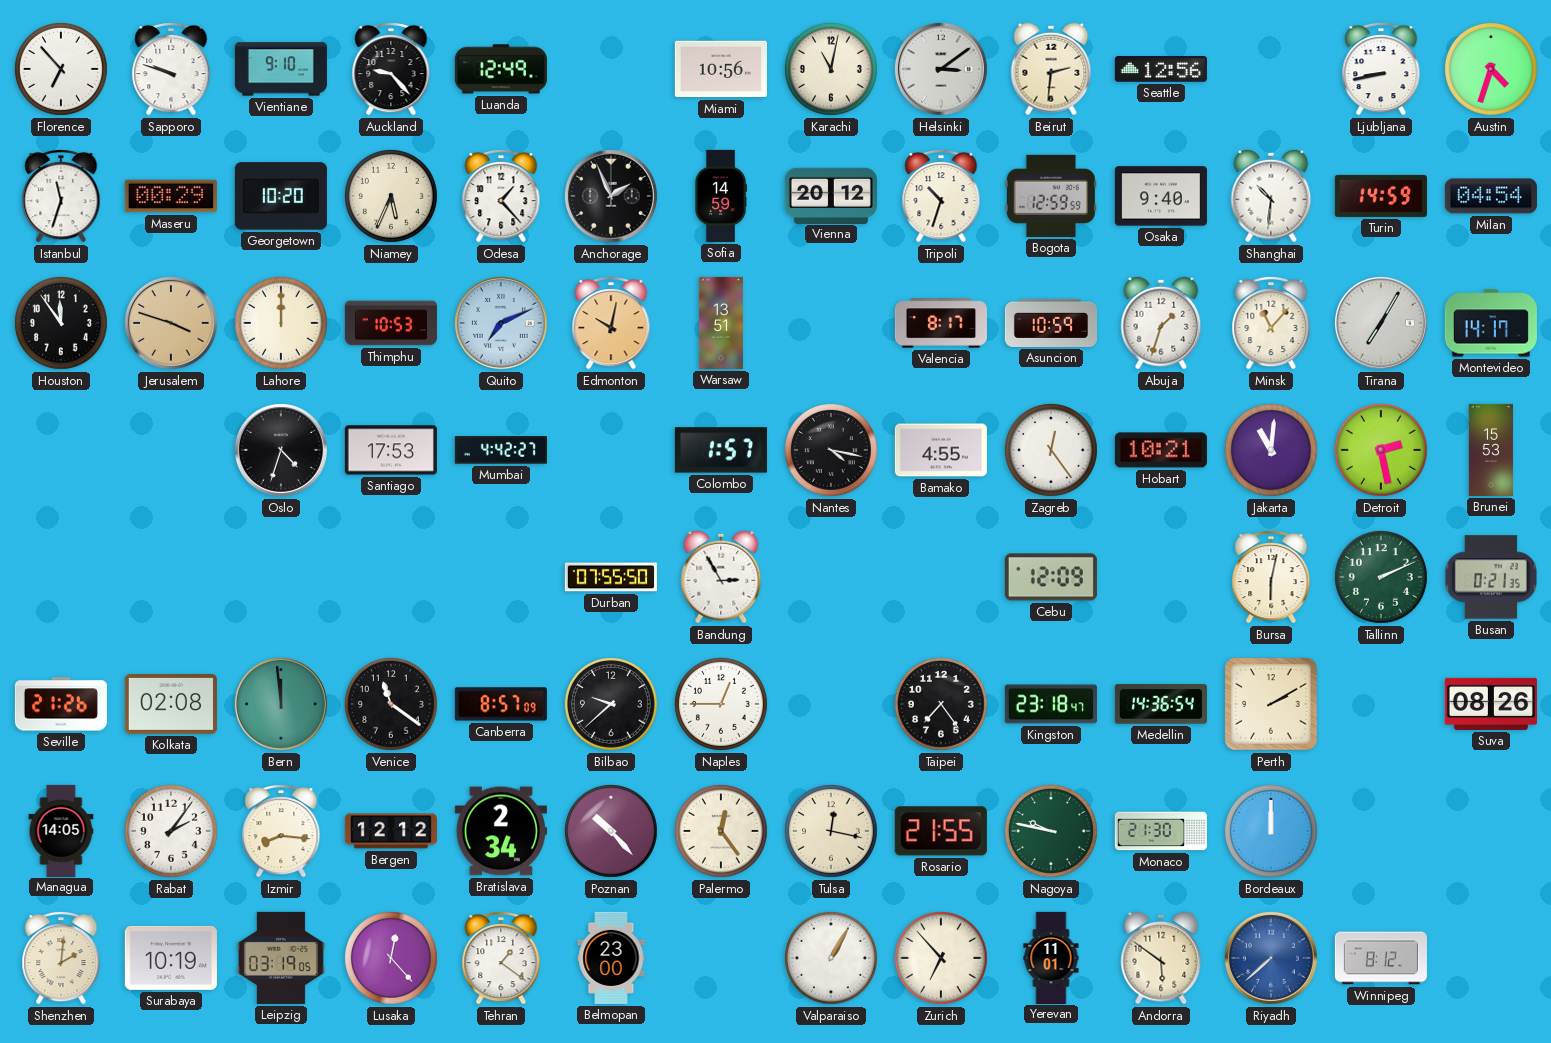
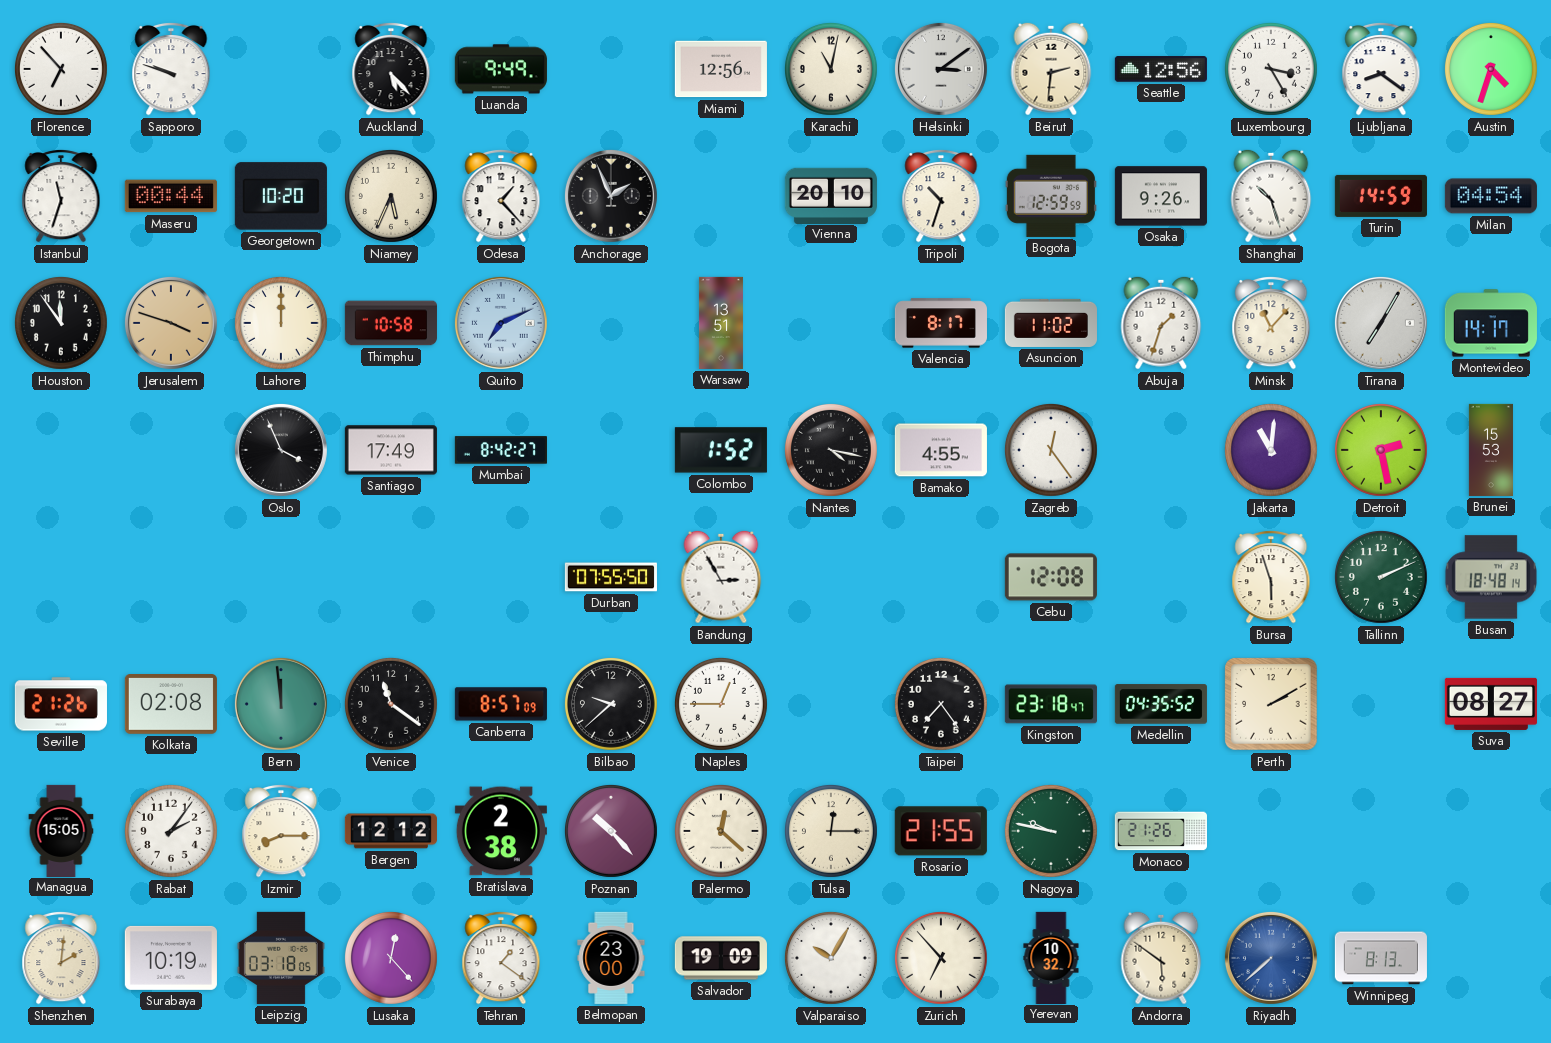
Vientiane: 9:10 -> none
Auckland: 9:23 -> 5:23
Luanda: 12:49 -> 9:49
Miami: 10:56 -> 12:56
Luxembourg: none -> 3:25
Ljubljana: 8:43 -> 8:21
Maseru: 00:29 -> 00:44
Sofia: 14:59 -> none
Vienna: 20:12 -> 20:10
Osaka: 9:40 -> 9:26
Shanghai: 10:31 -> 10:27
Thimphu: 10:53 -> 10:58
Edmonton: 10:02 -> none
Asuncion: 10:59 -> 11:02
Oslo: 4:33 -> 3:56
Santiago: 17:53 -> 17:49
Mumbai: 4:42 -> 8:42
Colombo: 1:57 -> 1:52
Hobart: 10:21 -> none
Cebu: 12:09 -> 12:08
Bursa: 6:02 -> 5:57
Busan: 0:21 -> 18:48
Medellin: 14:36 -> 04:35
Suva: 08:26 -> 08:27
Managua: 14:05 -> 15:05
Izmir: 8:16 -> 8:15
Bratislava: 2:34 -> 2:38
Palermo: 12:24 -> 12:22
Tulsa: 12:17 -> 12:15
Monaco: 21:30 -> 21:26
Bordeaux: 12:00 -> none
Leipzig: 03:19 -> 03:18
Salvador: none -> 19:09
Valparaiso: 1:05 -> 10:05
Yerevan: 11:01 -> 10:32
Winnipeg: 8:12 -> 8:13
